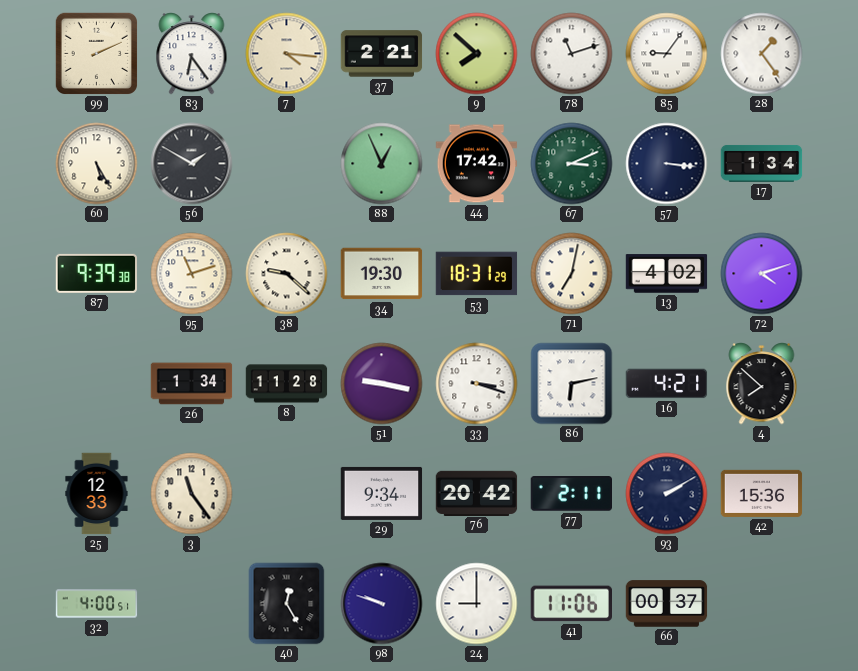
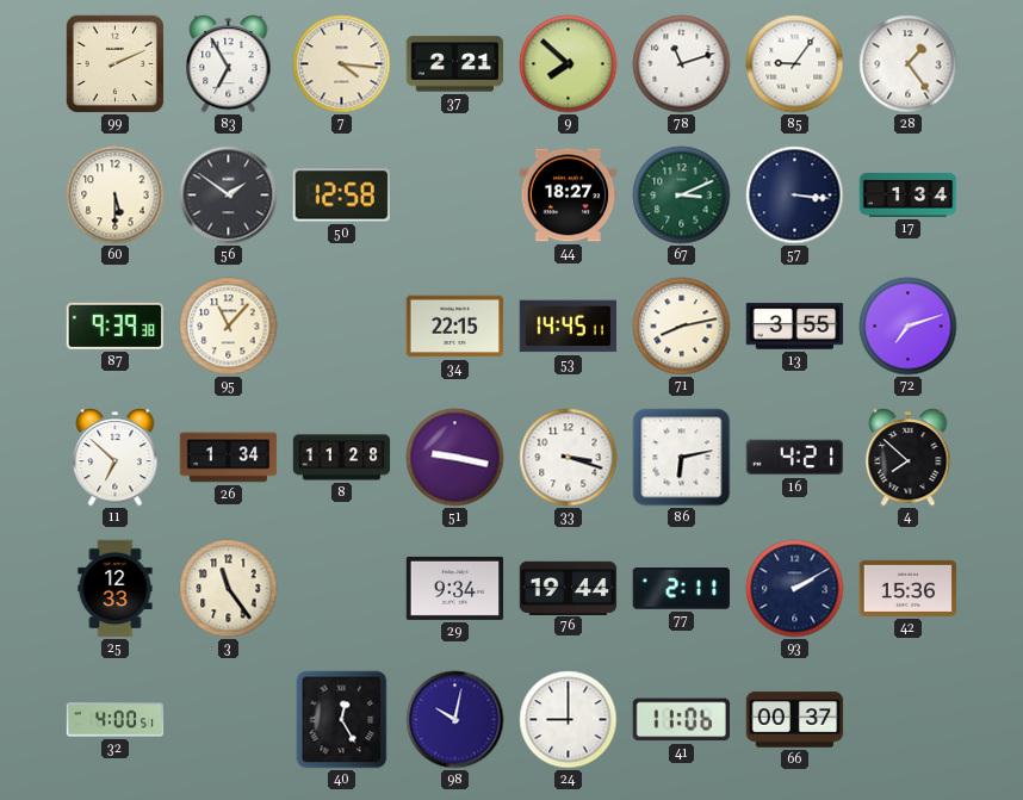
83: 6:24 -> 6:55
60: 5:25 -> 5:30
56: 1:50 -> 1:51
50: none -> 12:58
88: 12:56 -> none
44: 17:42 -> 18:27
95: 11:12 -> 11:07
38: 9:22 -> none
34: 19:30 -> 22:15
53: 18:31 -> 14:45
71: 7:02 -> 8:13
13: 4:02 -> 3:55
72: 4:12 -> 7:12
11: none -> 6:52
76: 20:42 -> 19:44
98: 9:48 -> 10:02
